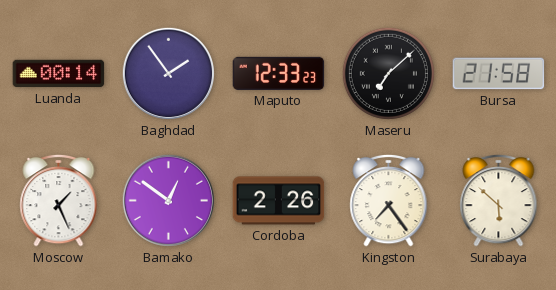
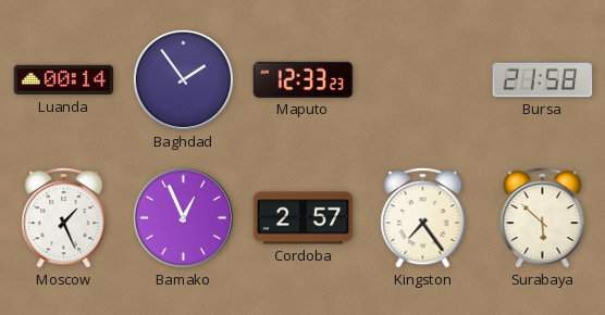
Maseru: 7:08 -> none
Bamako: 12:51 -> 12:56
Cordoba: 2:26 -> 2:57
